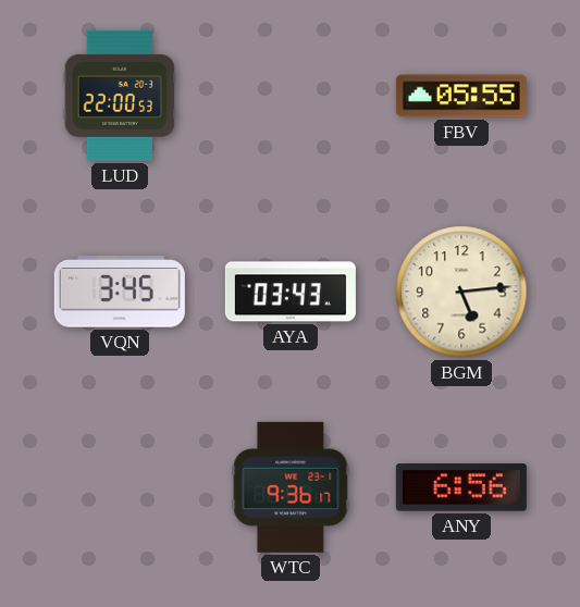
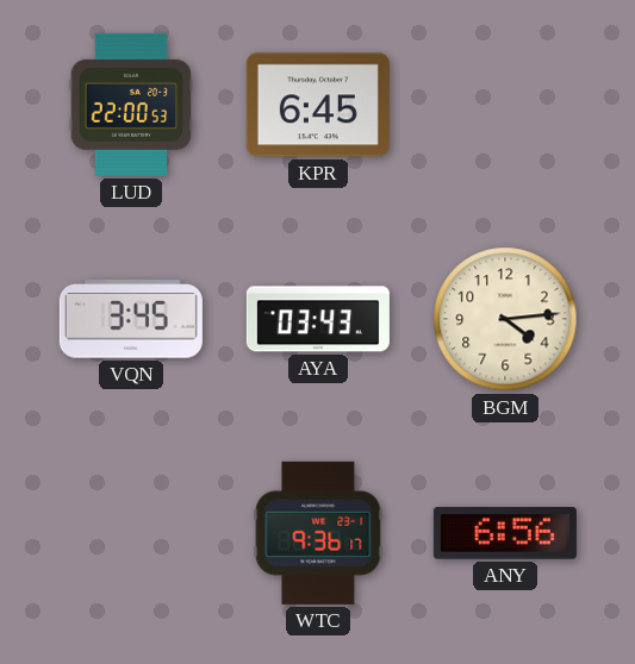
KPR: none -> 6:45
FBV: 05:55 -> none
BGM: 5:14 -> 4:14
